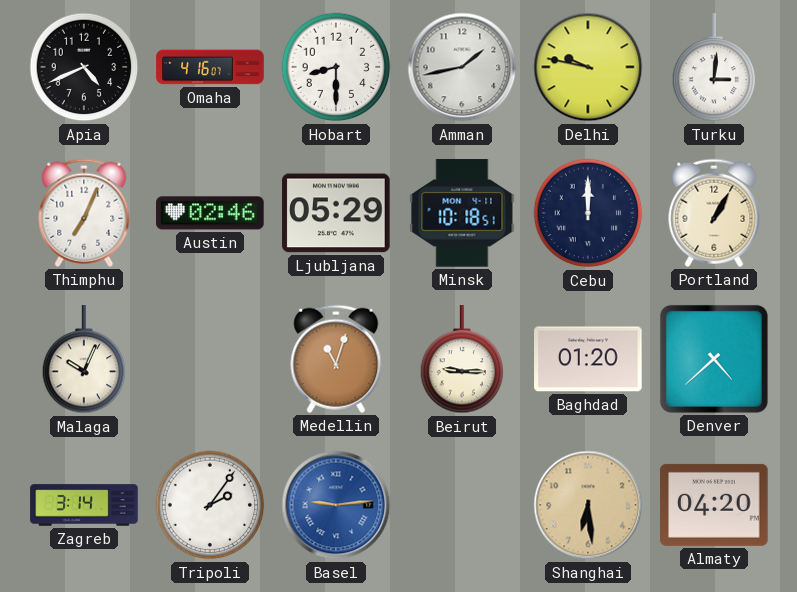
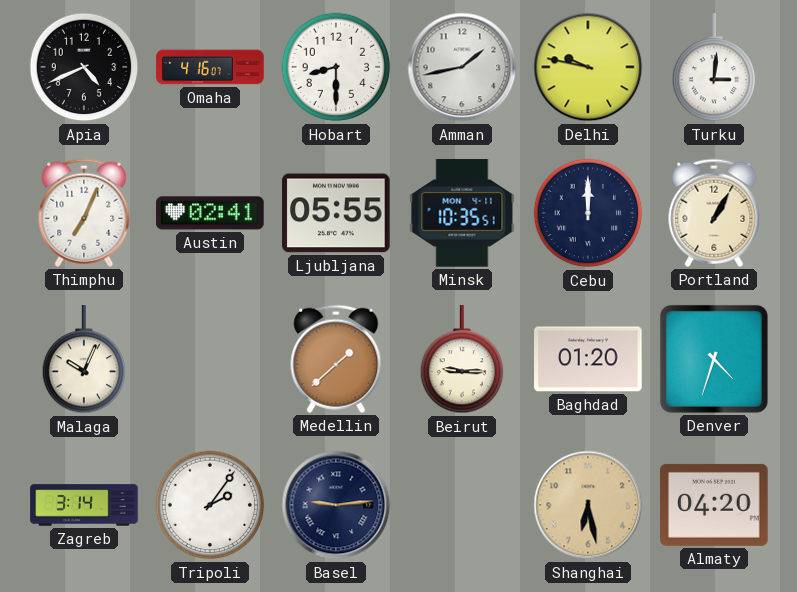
Austin: 02:46 -> 02:41
Ljubljana: 05:29 -> 05:55
Minsk: 10:18 -> 10:35
Medellin: 11:03 -> 1:38
Denver: 4:38 -> 4:33
Basel dial: blue -> navy
Shanghai: 6:29 -> 6:28
